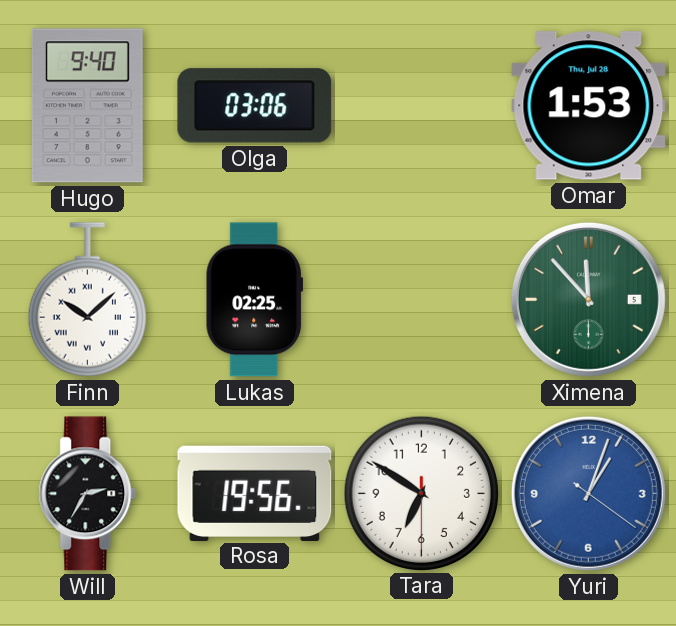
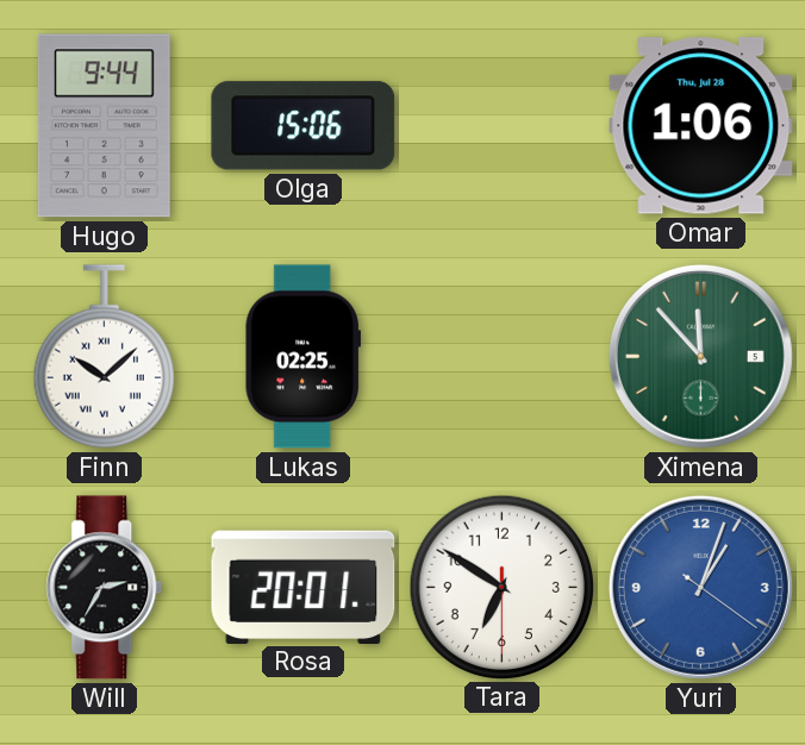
Hugo: 9:40 -> 9:44
Olga: 03:06 -> 15:06
Omar: 1:53 -> 1:06
Rosa: 19:56 -> 20:01
